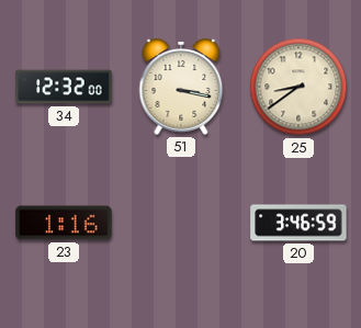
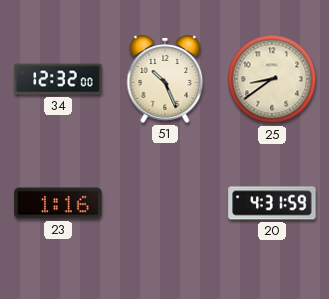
51: 3:17 -> 10:26
20: 3:46 -> 4:31
